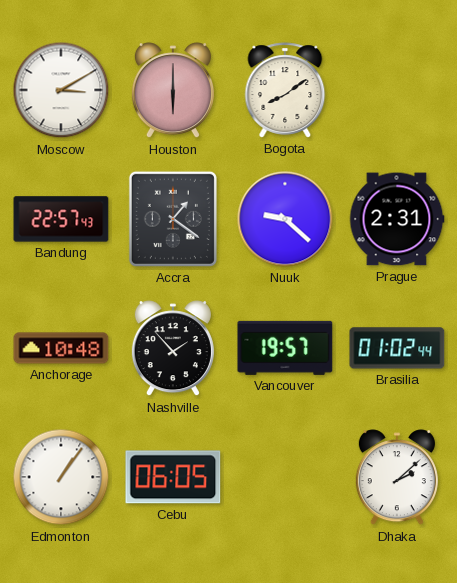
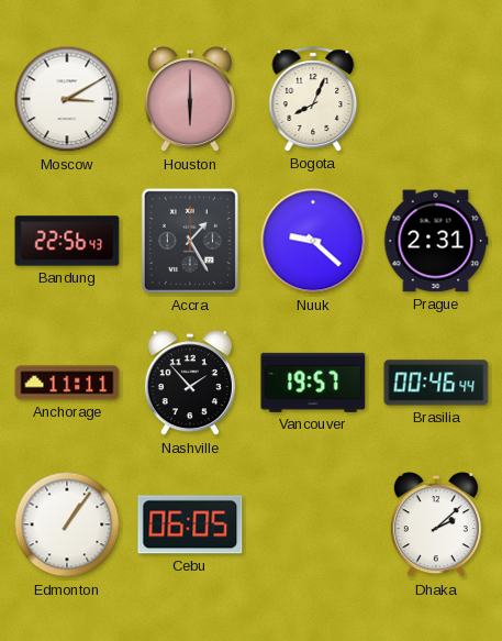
Bogota: 8:09 -> 8:04
Bandung: 22:57 -> 22:56
Accra: 1:21 -> 1:25
Anchorage: 10:48 -> 11:11
Brasilia: 01:02 -> 00:46
